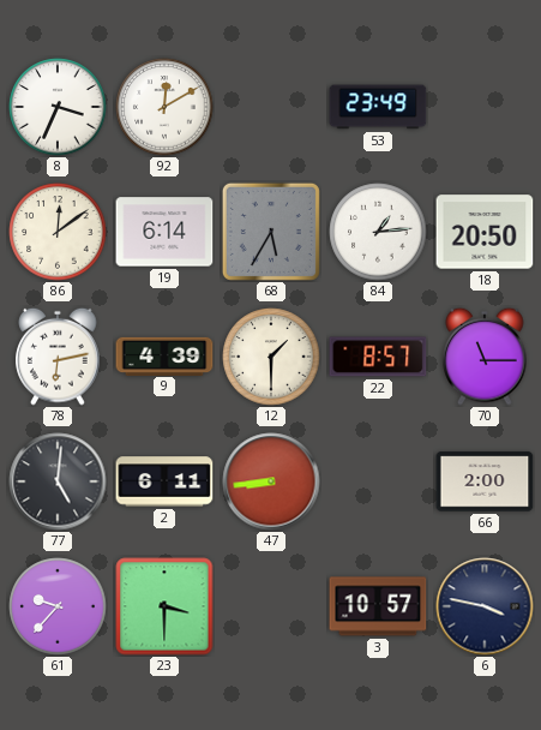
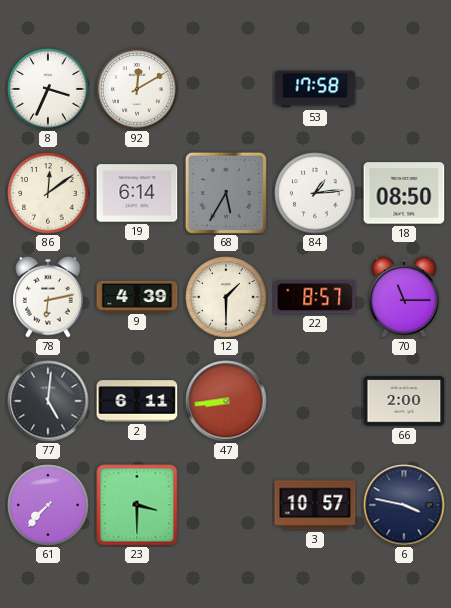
53: 23:49 -> 17:58
18: 20:50 -> 08:50
61: 9:37 -> 7:37
